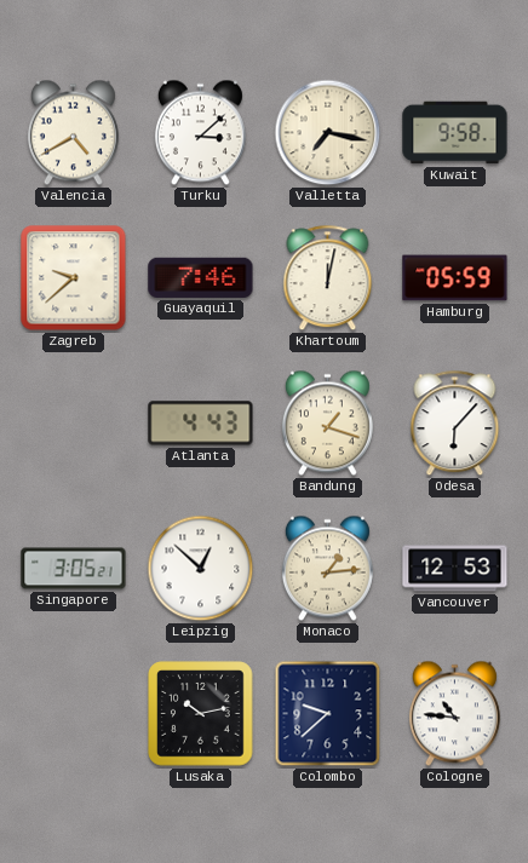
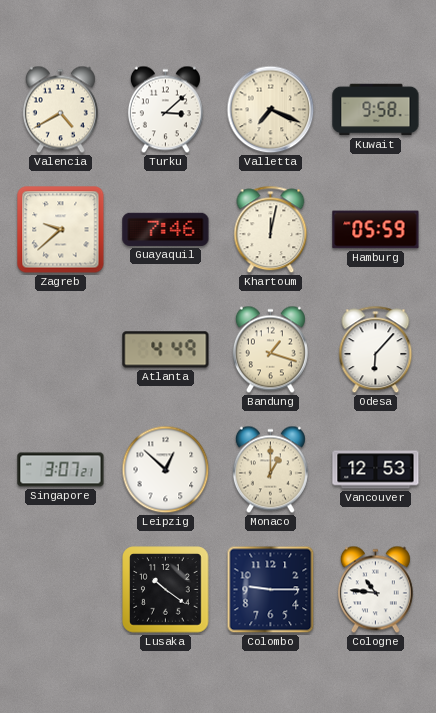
Valletta: 7:17 -> 7:19
Atlanta: 4:43 -> 4:49
Singapore: 3:05 -> 3:07
Monaco: 1:14 -> 1:00
Lusaka: 10:13 -> 10:21
Colombo: 9:38 -> 9:15
